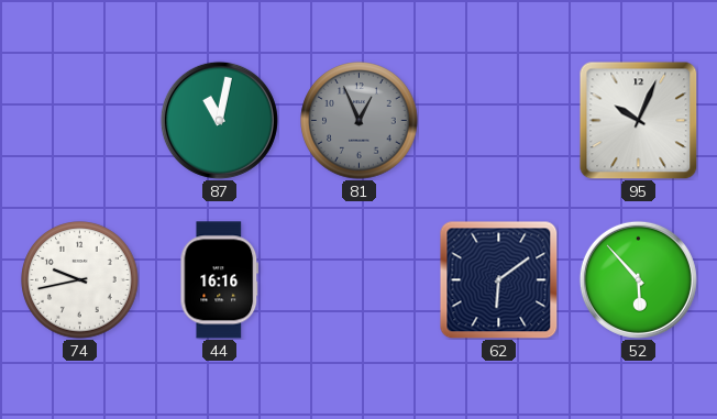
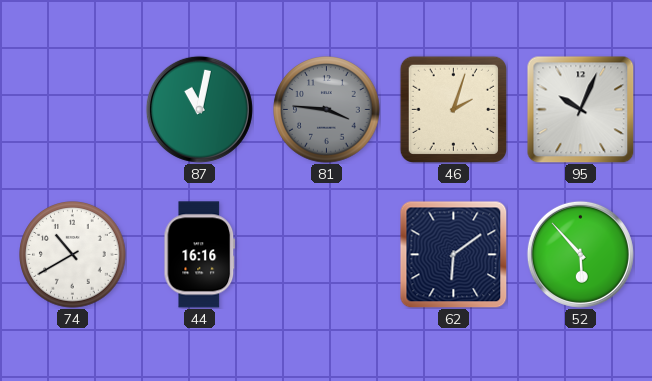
81: 12:56 -> 3:46
46: none -> 2:03
74: 9:43 -> 10:40
